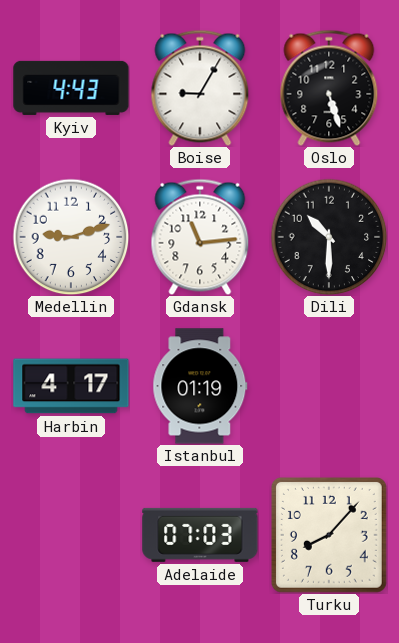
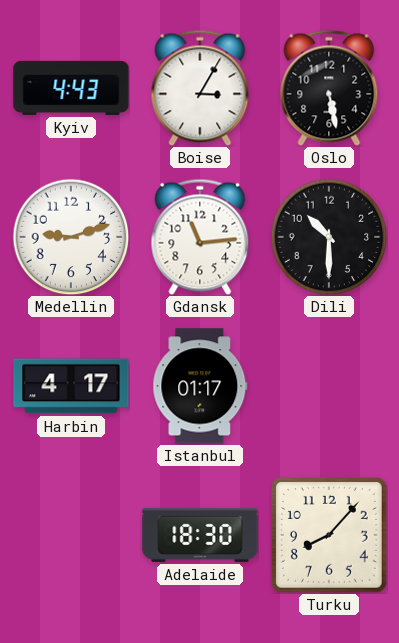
Boise: 9:05 -> 3:05
Oslo: 5:27 -> 5:28
Istanbul: 01:19 -> 01:17
Adelaide: 07:03 -> 18:30
